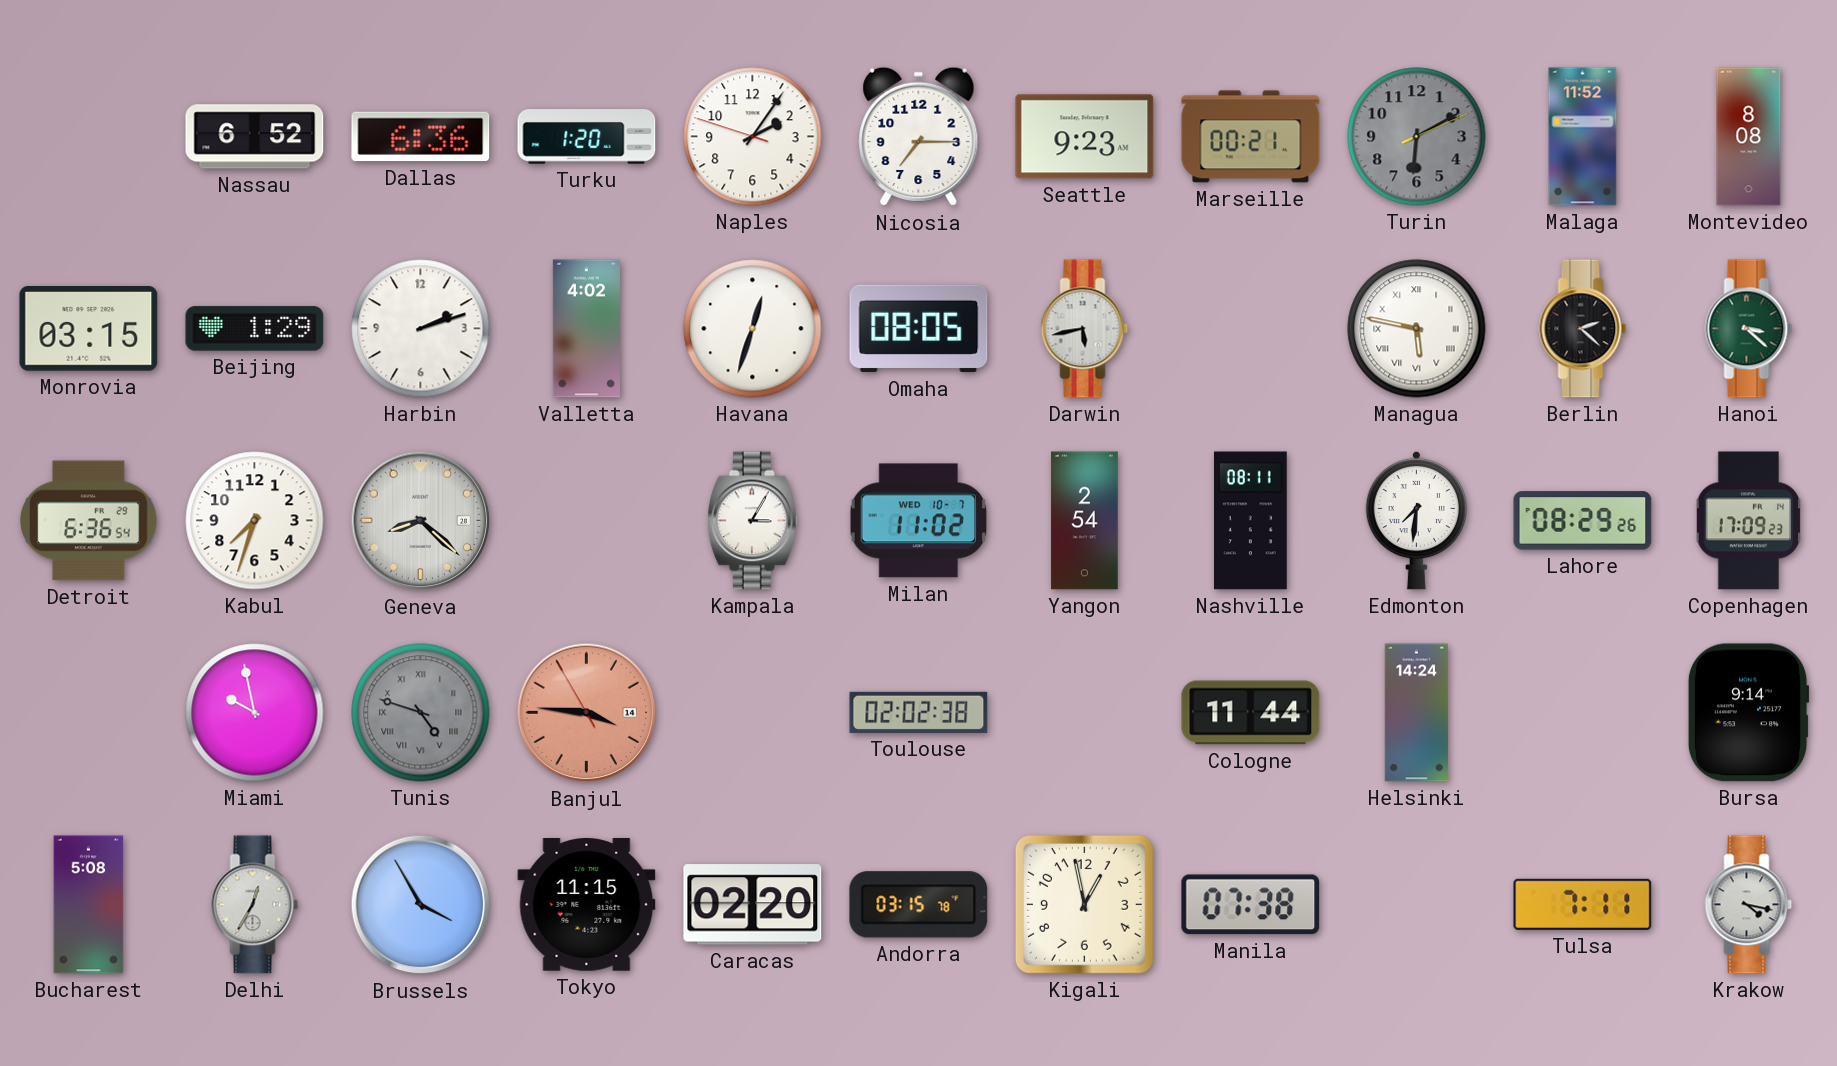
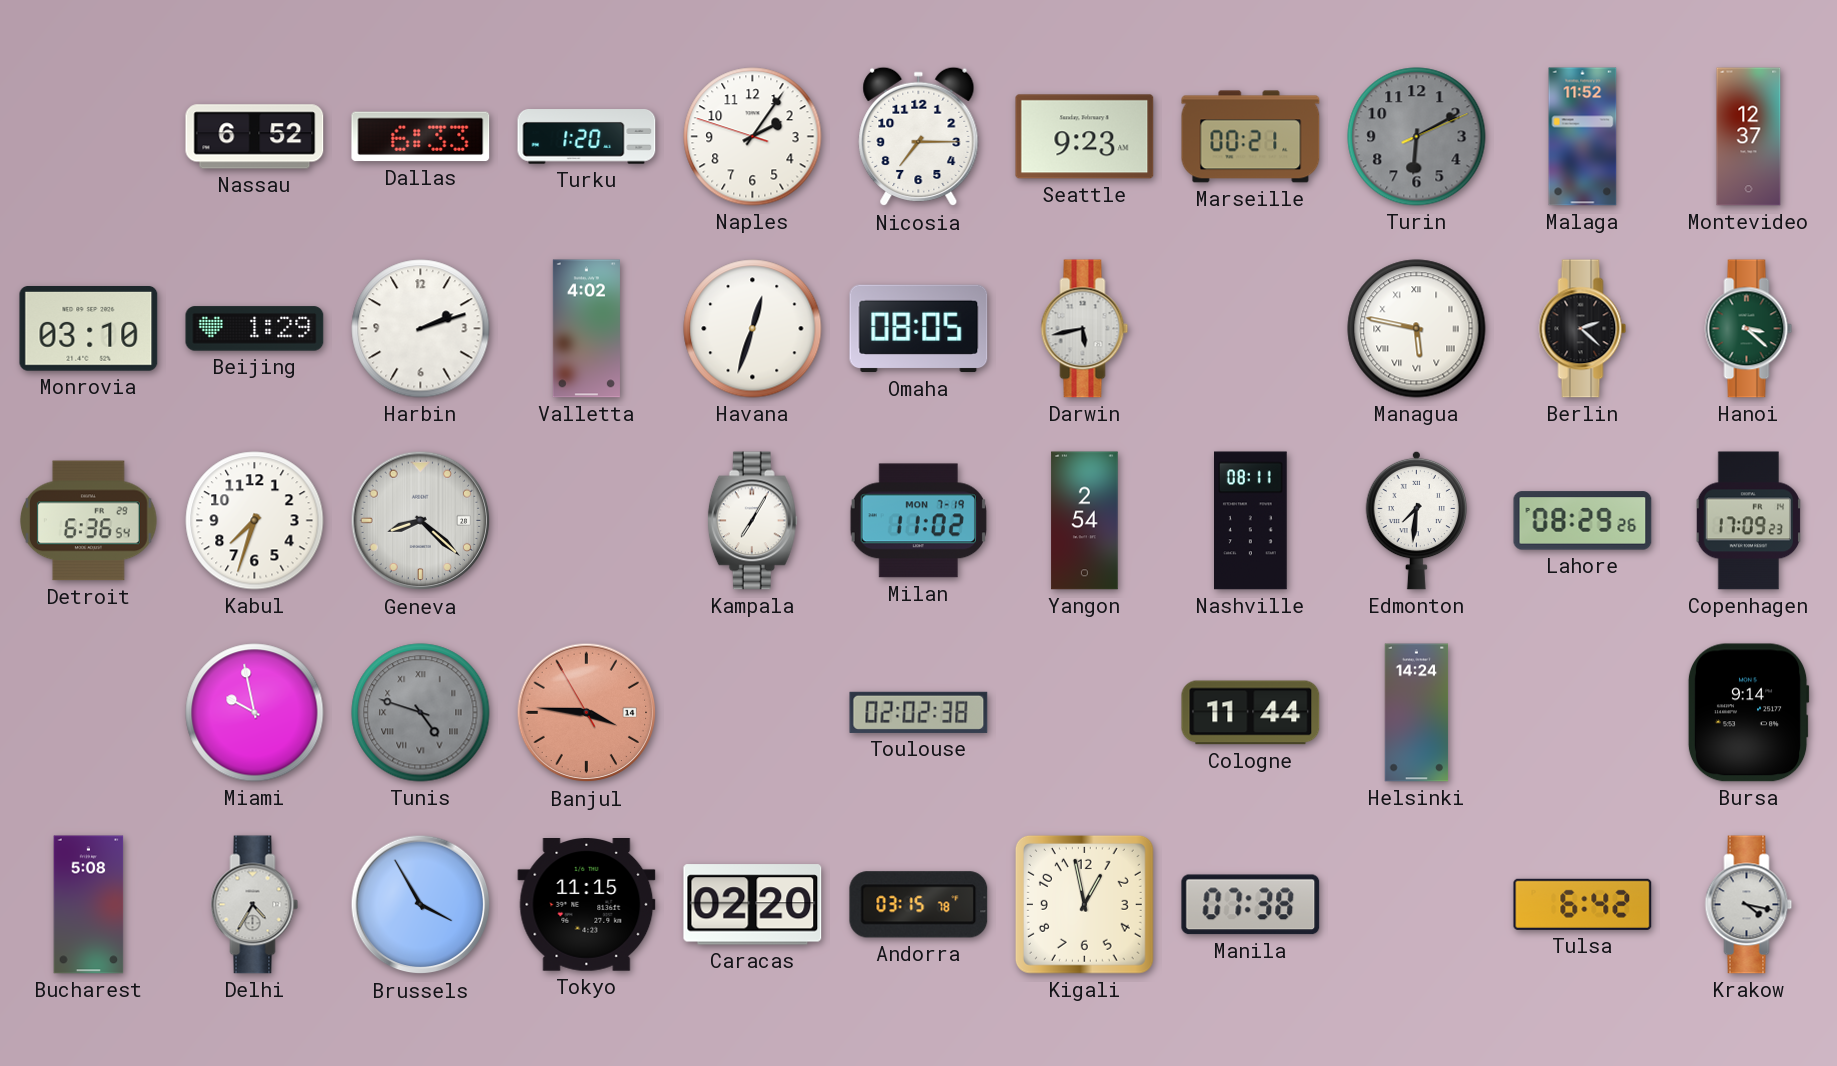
Dallas: 6:36 -> 6:33
Montevideo: 8:08 -> 12:37
Monrovia: 03:15 -> 03:10
Kampala: 3:05 -> 7:05
Milan date: WED 10-7 -> MON 7-19
Delhi: 12:35 -> 4:35
Tulsa: 7:11 -> 6:42
